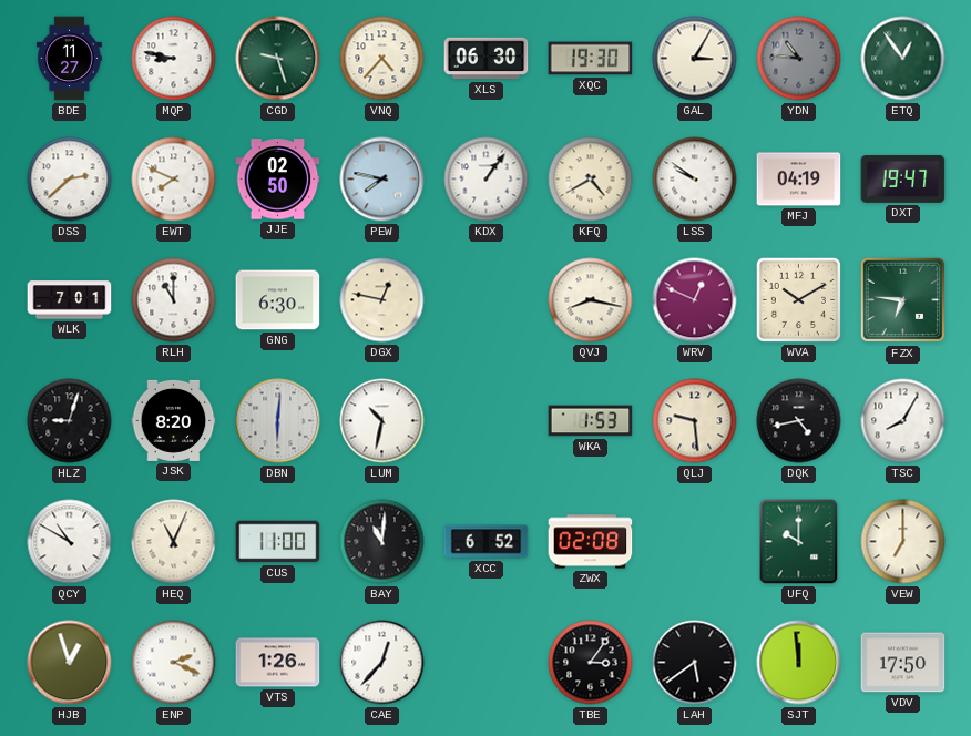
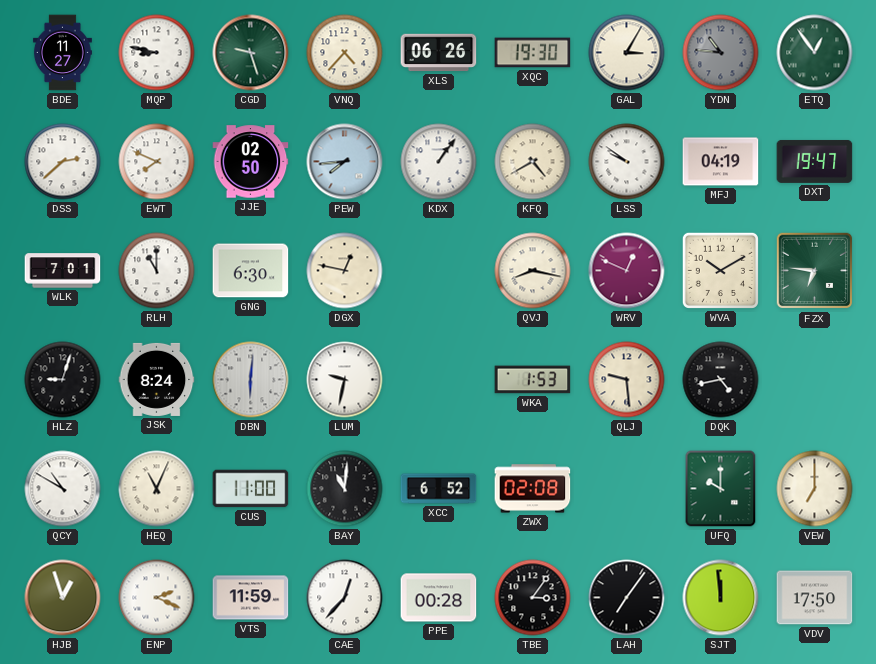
XLS: 06:30 -> 06:26
PEW: 7:47 -> 7:44
JSK: 8:20 -> 8:24
LUM: 10:32 -> 9:32
TSC: 8:05 -> none
VTS: 1:26 -> 11:59
PPE: none -> 00:28
LAH: 5:39 -> 7:06
